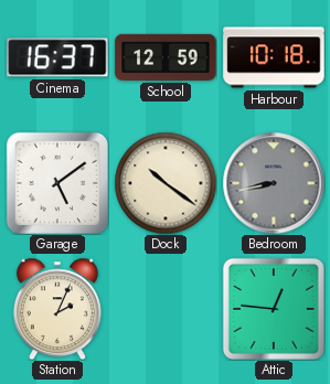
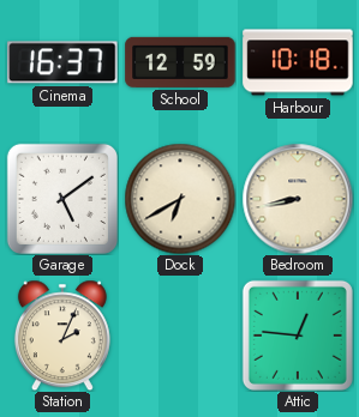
Dock: 10:21 -> 6:40
Bedroom dial: grey -> cream
